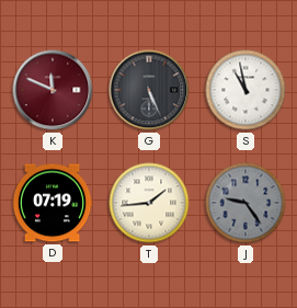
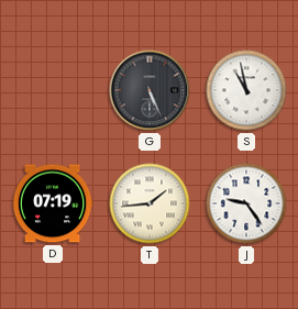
K: 11:49 -> none
J dial: grey -> white
